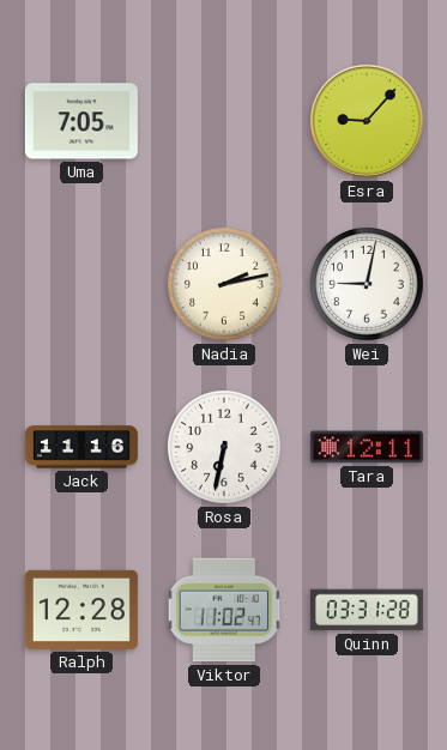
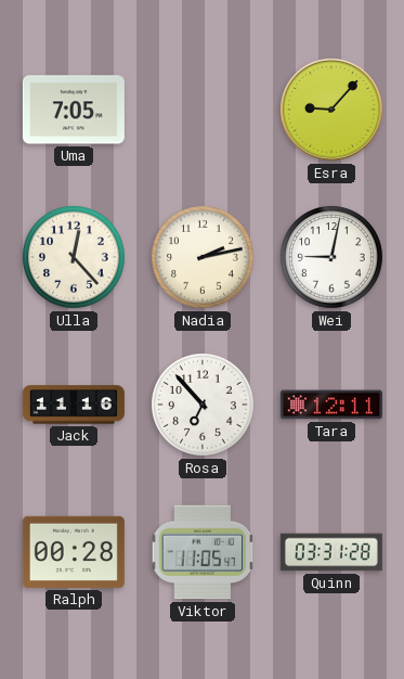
Ulla: none -> 12:23
Rosa: 6:32 -> 6:53
Ralph: 12:28 -> 00:28
Viktor: 11:02 -> 11:05
